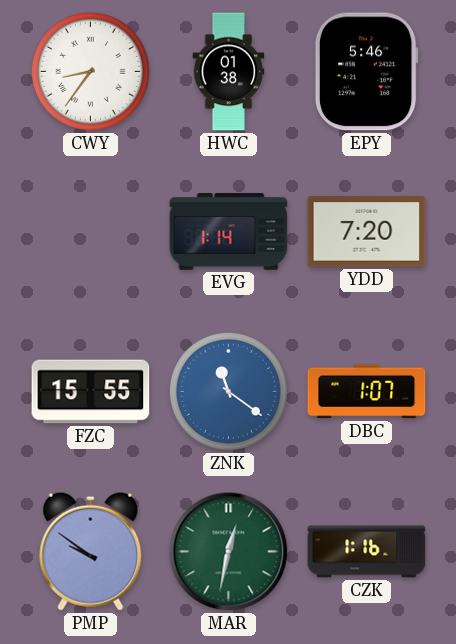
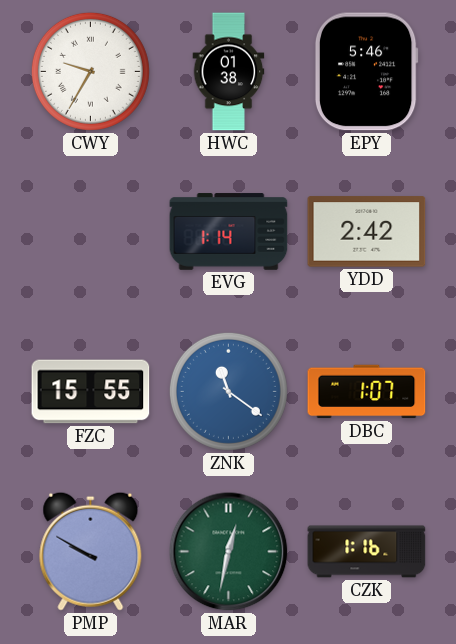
CWY: 8:36 -> 9:35
YDD: 7:20 -> 2:42
PMP: 9:51 -> 9:50
